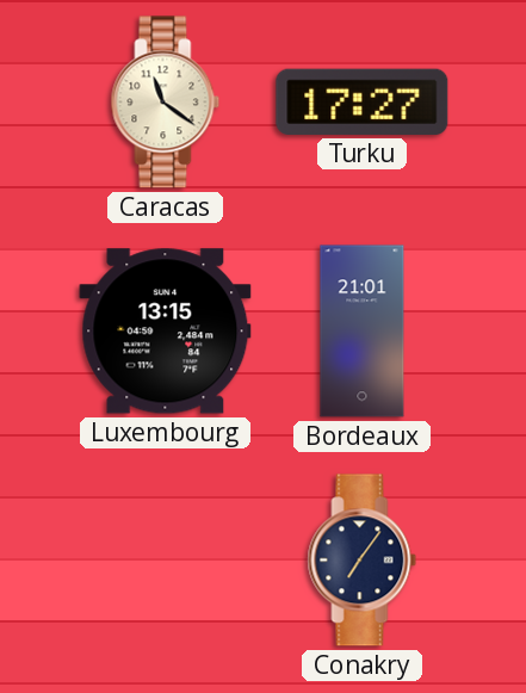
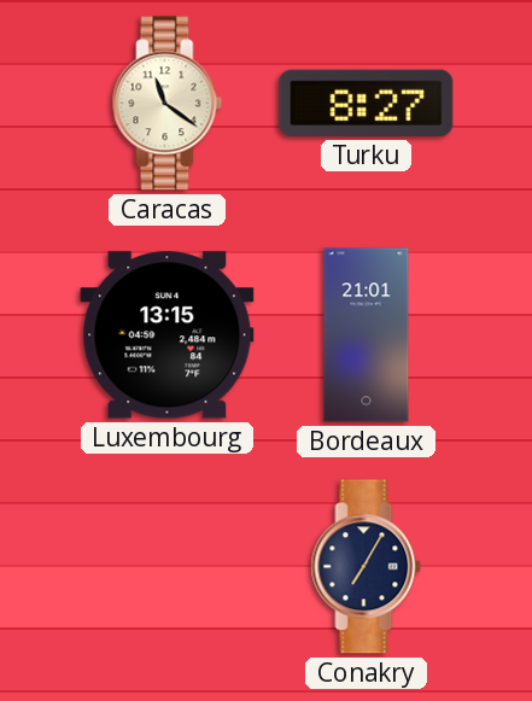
Turku: 17:27 -> 8:27
Conakry: 7:06 -> 7:05
